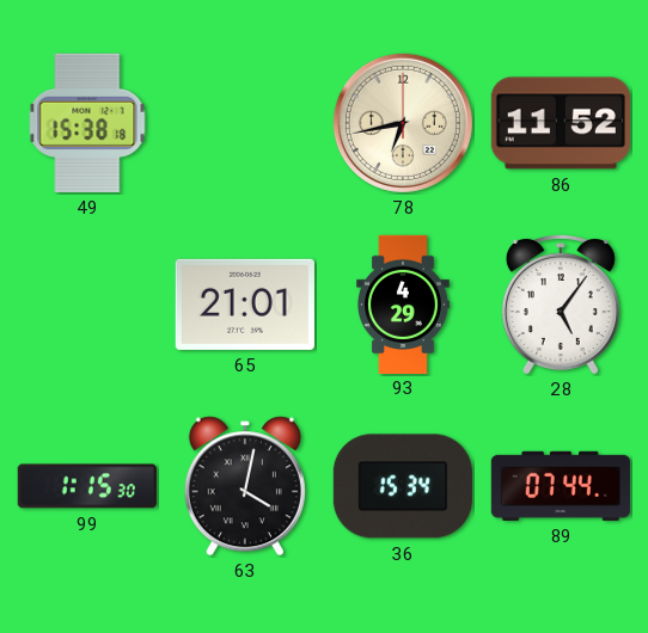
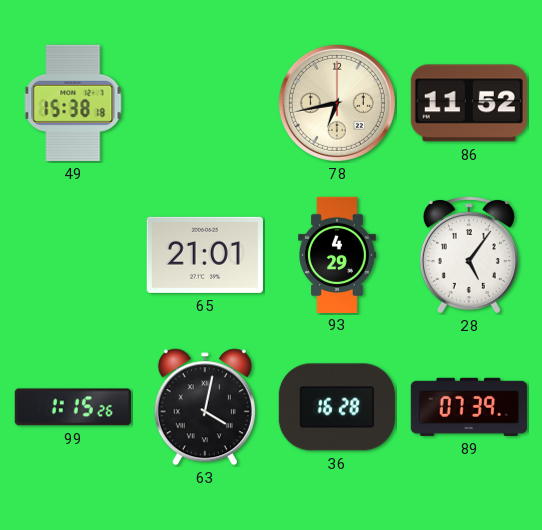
99: 1:15:30 -> 1:15:26
36: 15:34 -> 16:28
89: 07:44 -> 07:39
